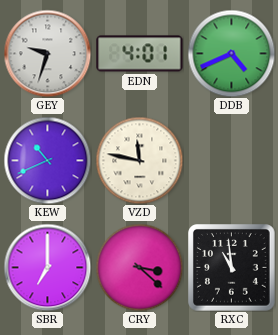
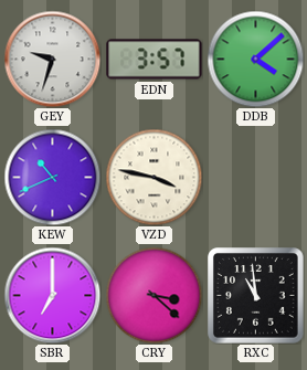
EDN: 4:01 -> 3:57
DDB: 4:41 -> 4:08
VZD: 11:47 -> 3:47
